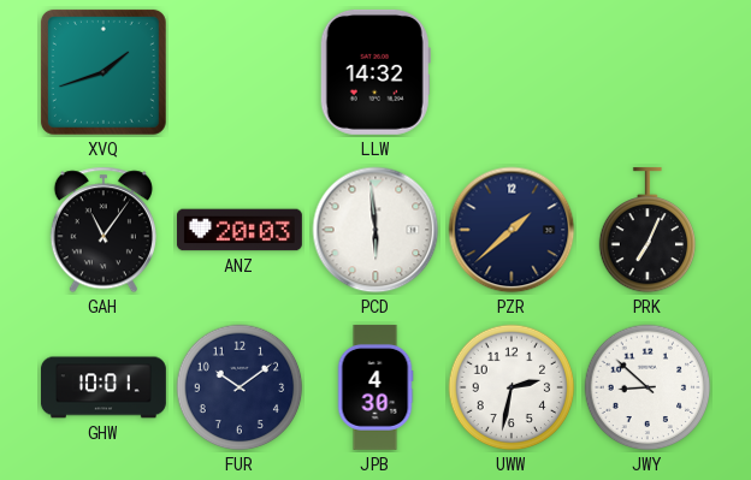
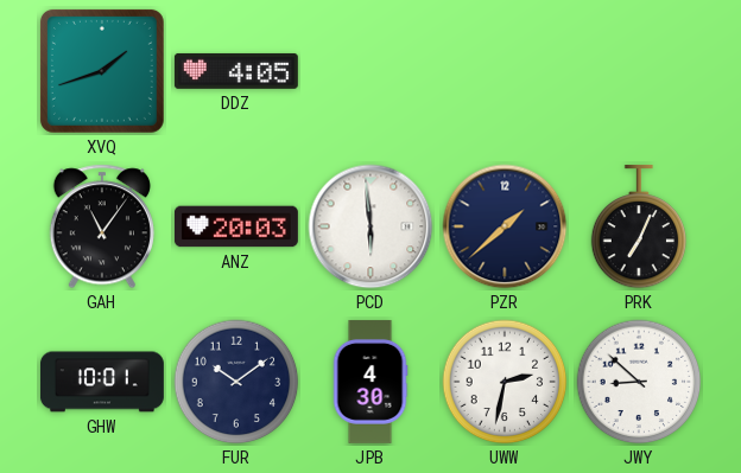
DDZ: none -> 4:05
LLW: 14:32 -> none
